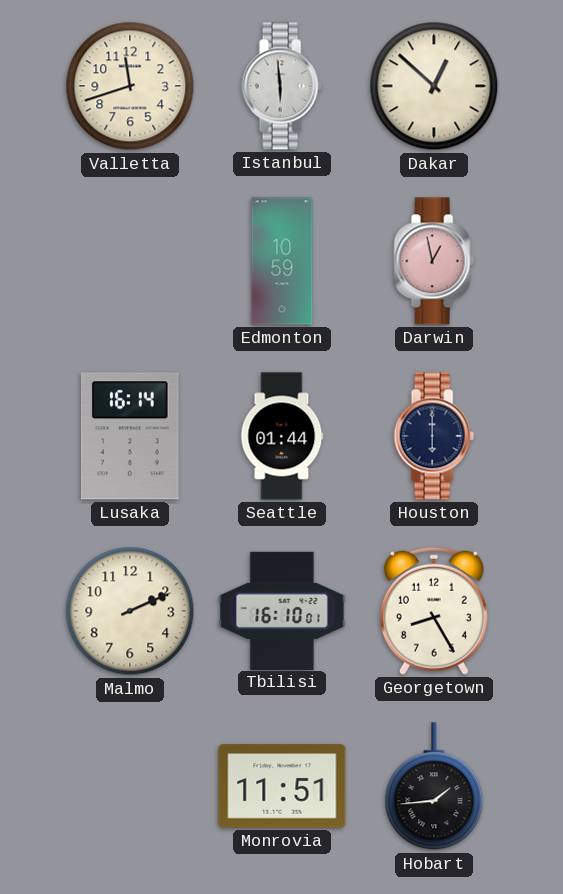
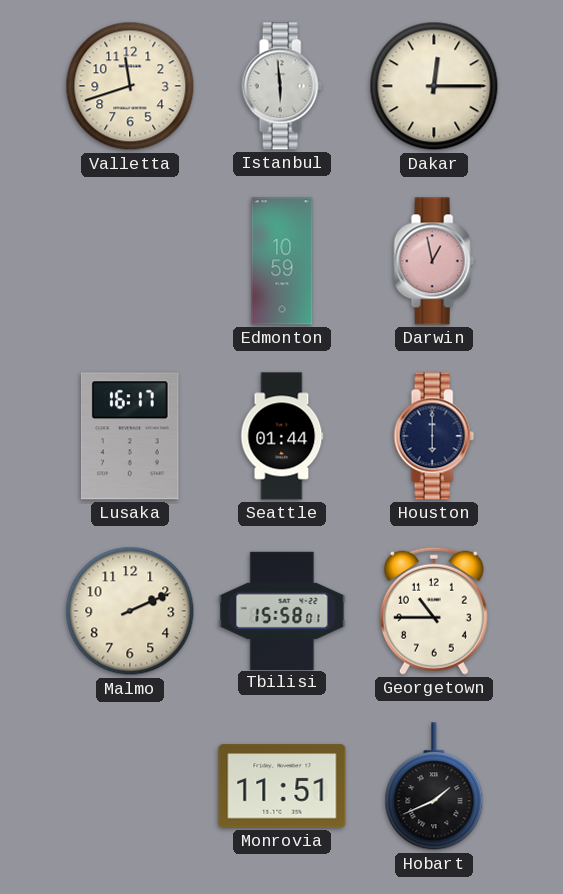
Dakar: 12:52 -> 12:15
Lusaka: 16:14 -> 16:17
Tbilisi: 16:10 -> 15:58
Georgetown: 8:25 -> 10:45
Hobart: 1:44 -> 1:41
